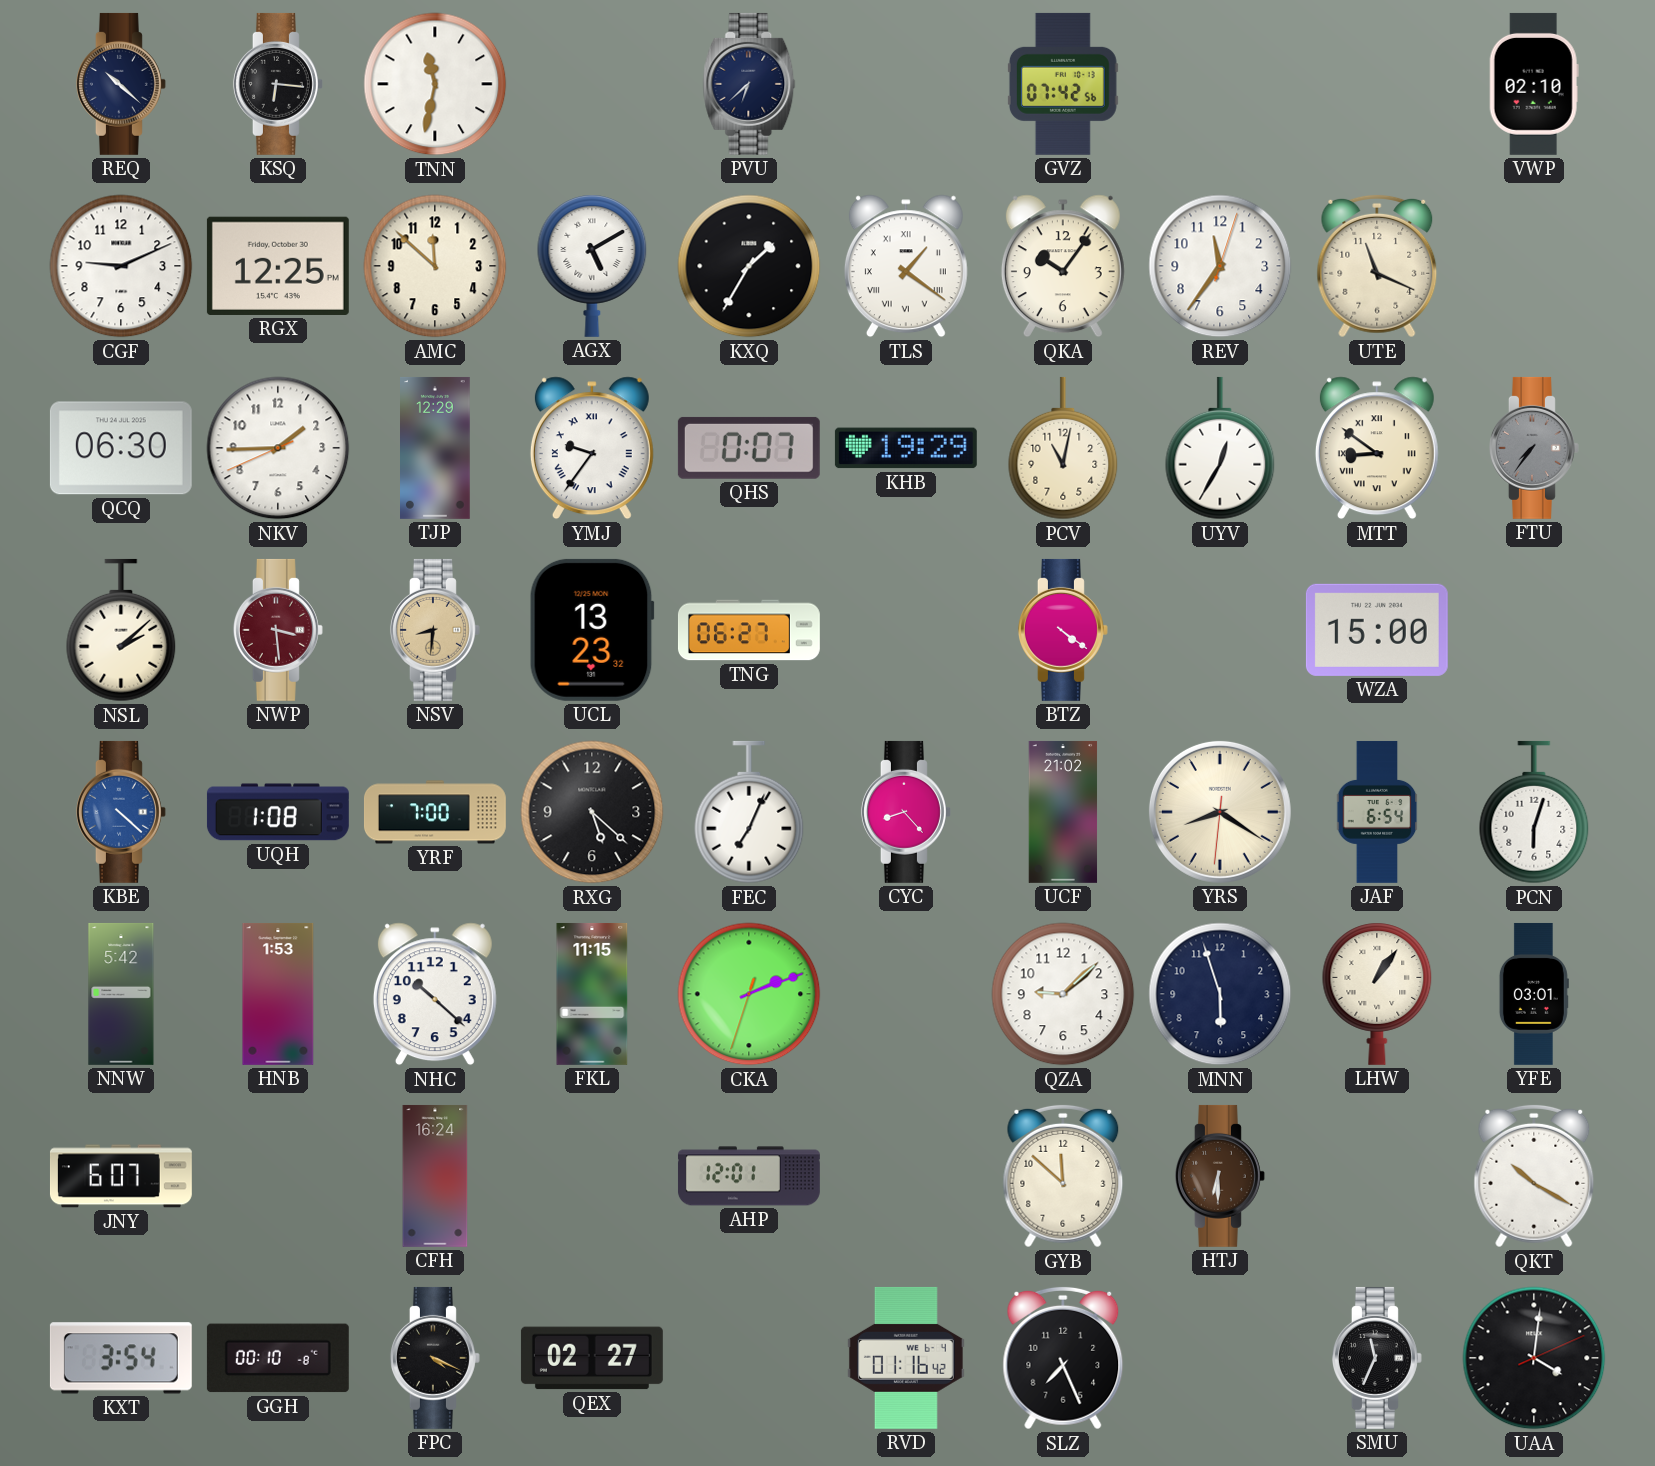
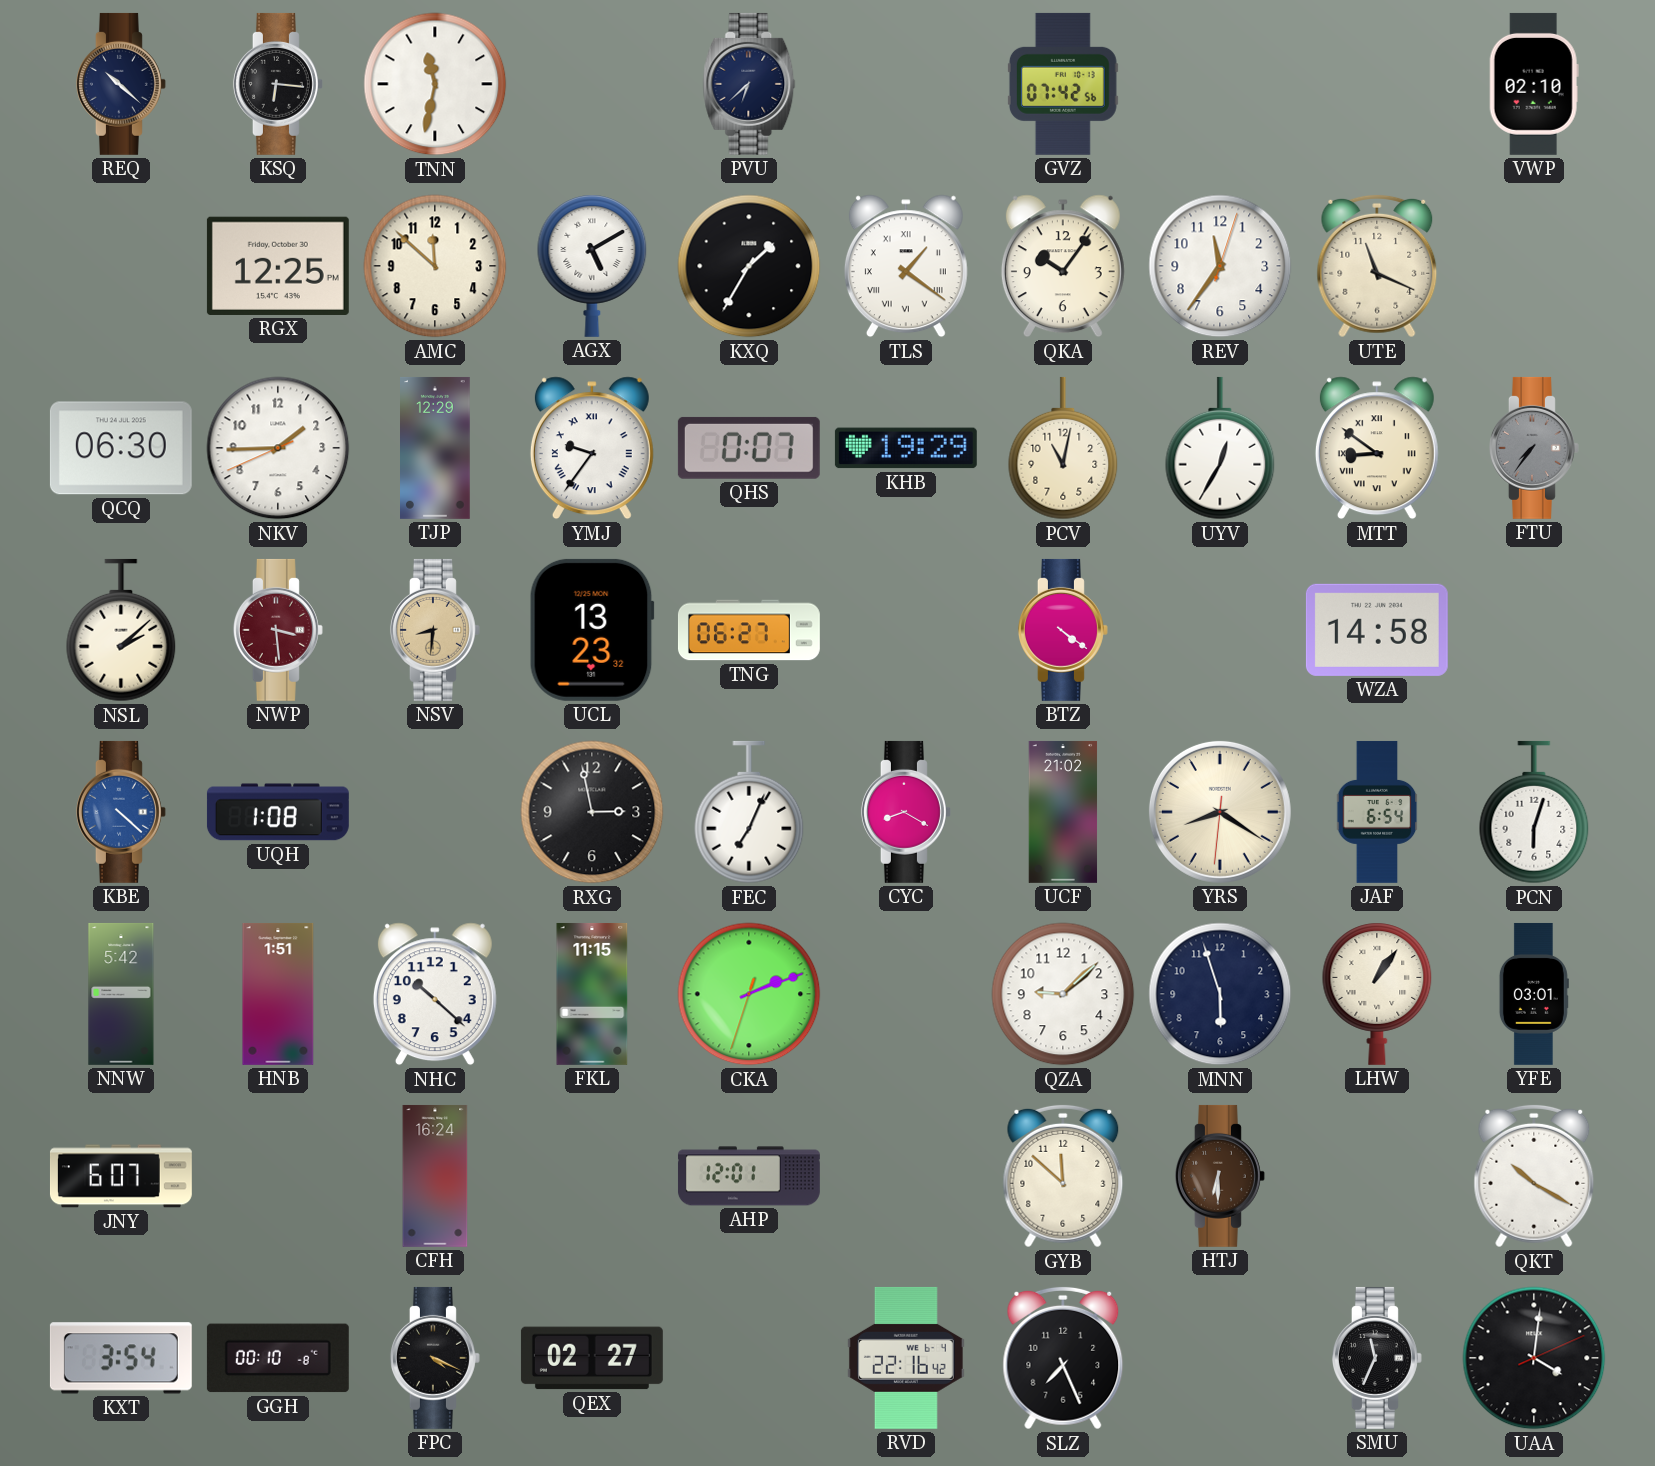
CGF: 9:11 -> none
WZA: 15:00 -> 14:58
YRF: 7:00 -> none
RXG: 5:22 -> 2:58
CYC: 8:23 -> 8:20
HNB: 1:53 -> 1:51
RVD: 01:16 -> 22:16
